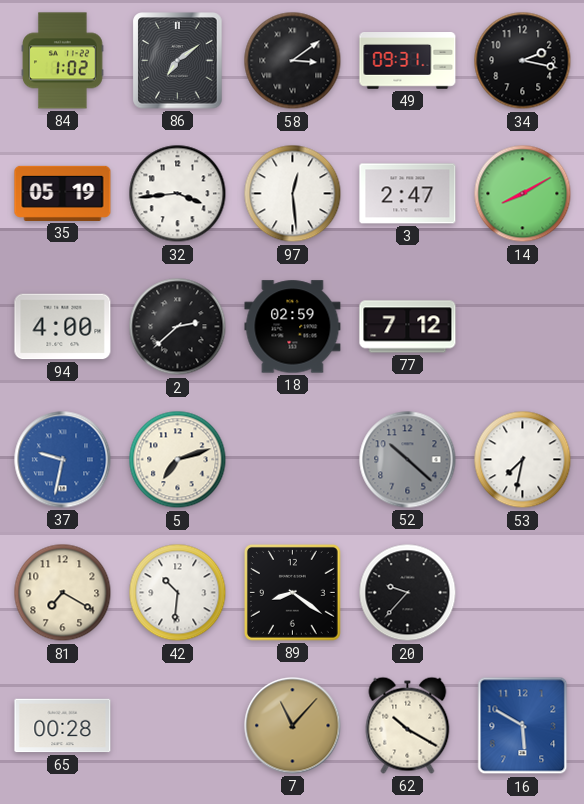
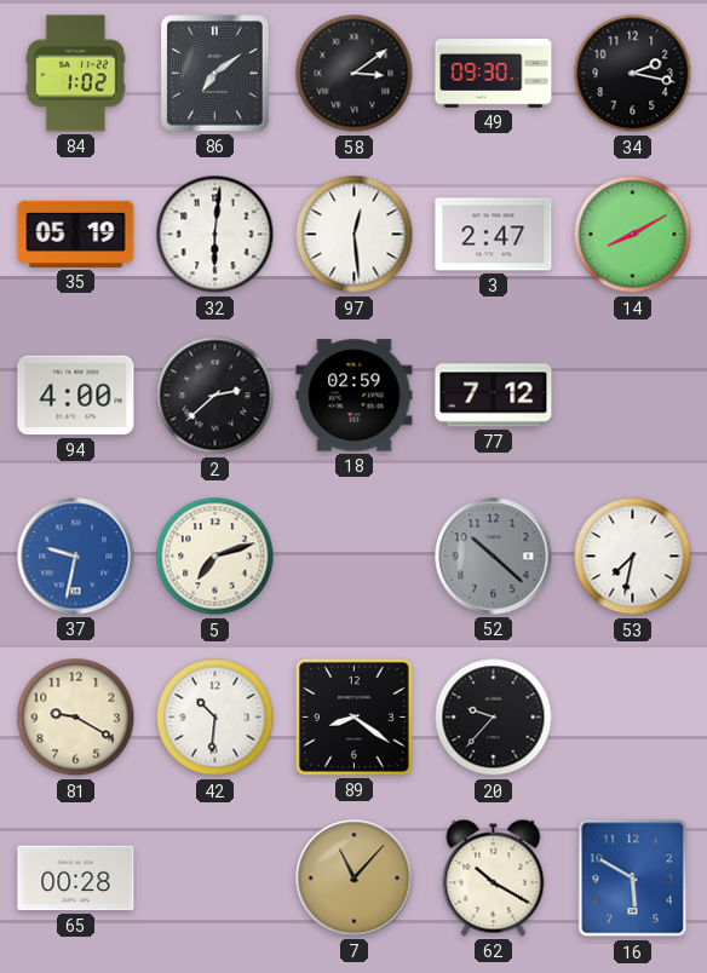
49: 09:31 -> 09:30
32: 3:44 -> 6:01
81: 7:20 -> 9:20
